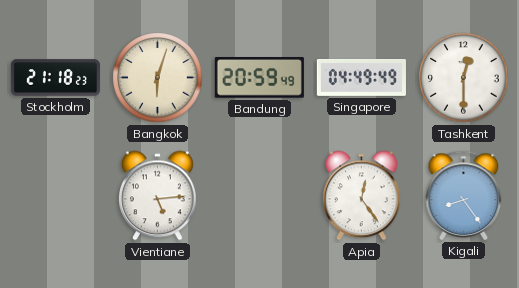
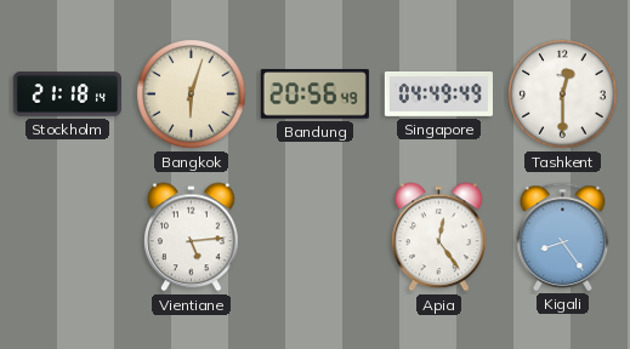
Stockholm: 21:18:23 -> 21:18:14
Bandung: 20:59 -> 20:56
